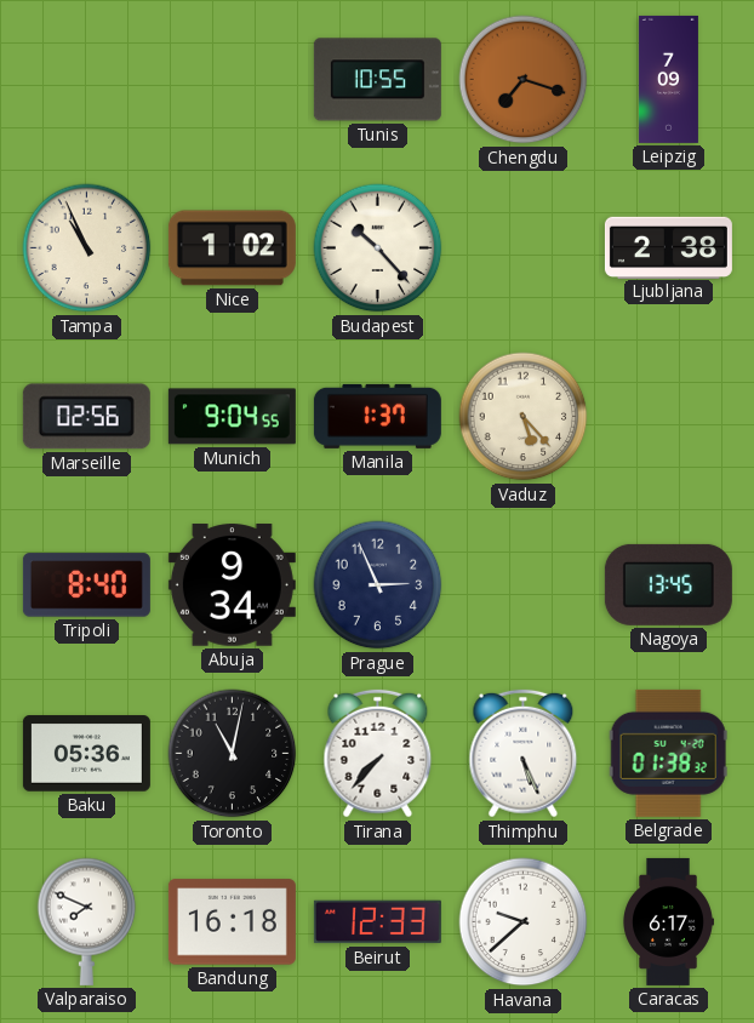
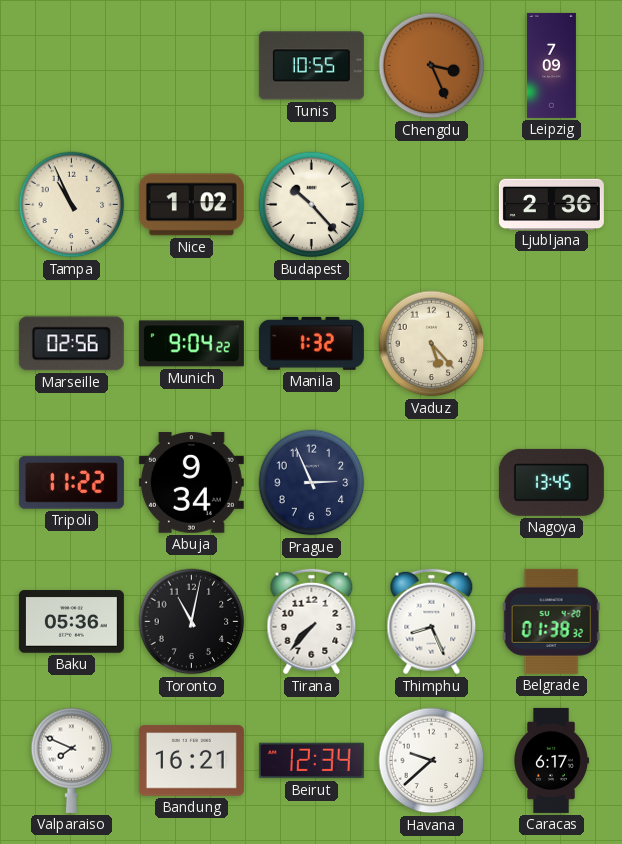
Chengdu: 7:18 -> 3:26
Ljubljana: 2:38 -> 2:36
Munich: 9:04:55 -> 9:04:22
Manila: 1:37 -> 1:32
Tripoli: 8:40 -> 11:22
Thimphu: 5:26 -> 8:26
Bandung: 16:18 -> 16:21
Beirut: 12:33 -> 12:34
